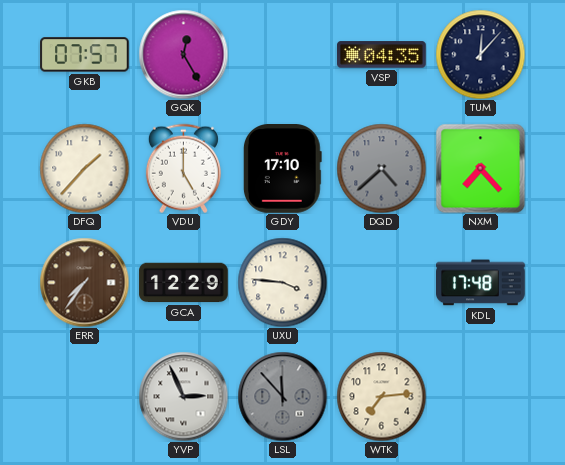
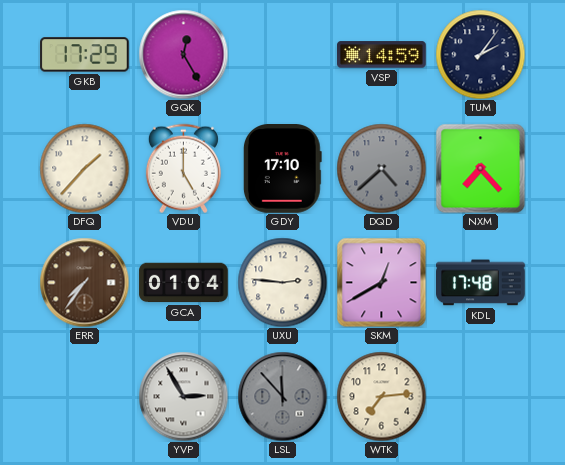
GKB: 07:57 -> 17:29
VSP: 04:35 -> 14:59
TUM: 12:07 -> 2:06
GCA: 12:29 -> 01:04
UXU: 3:46 -> 2:46
SKM: none -> 12:40
YVP: 2:56 -> 2:55
